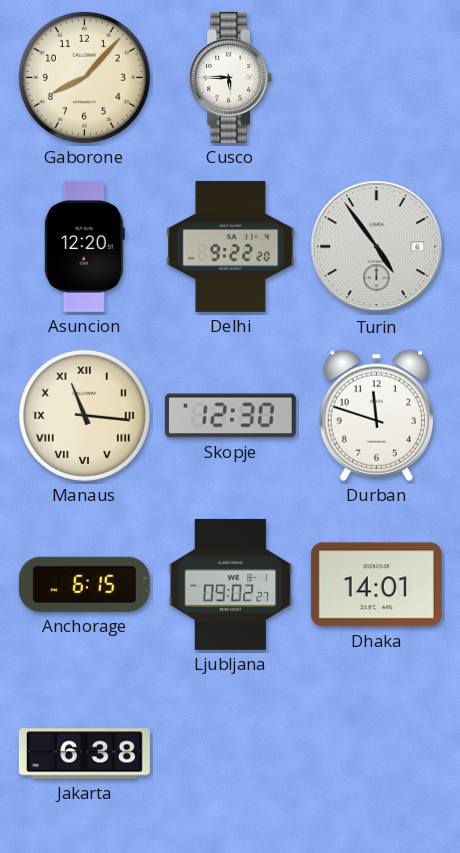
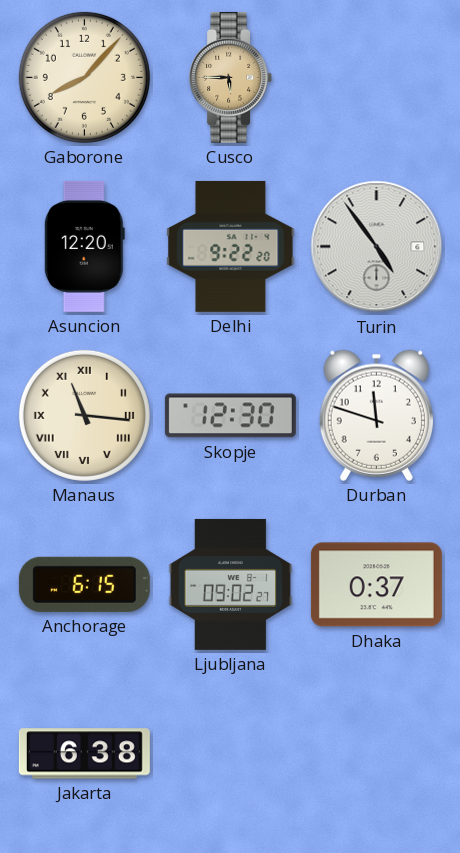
Cusco dial: white -> champagne
Dhaka: 14:01 -> 0:37
